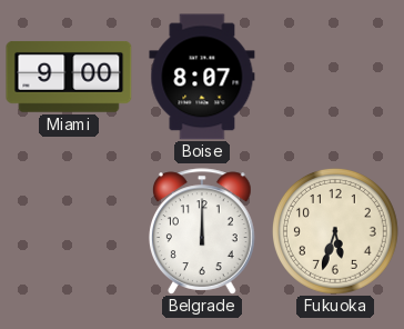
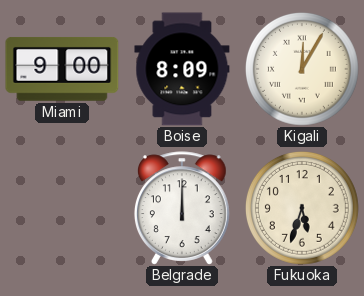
Boise: 8:07 -> 8:09
Kigali: none -> 12:05
